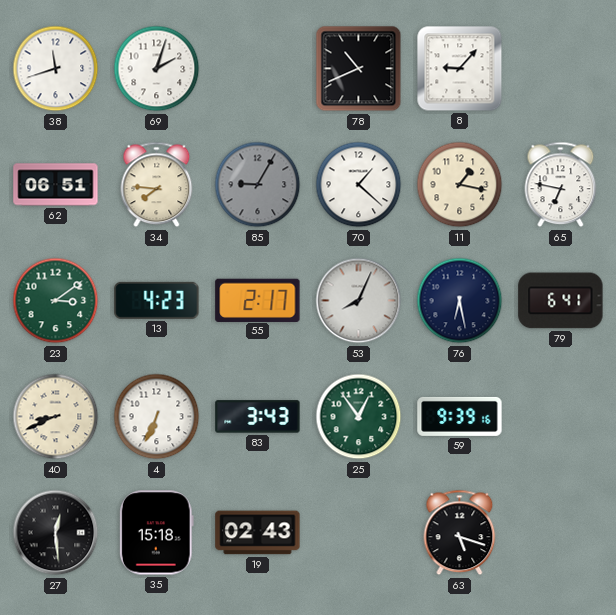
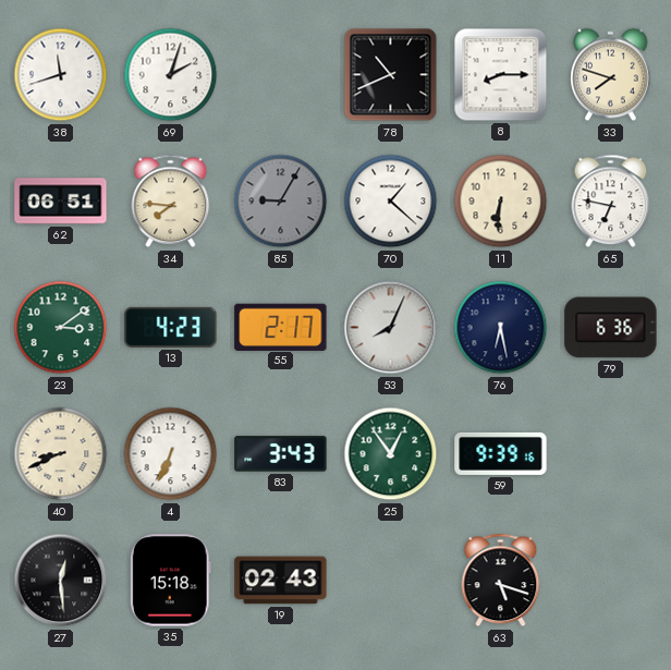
8: 9:07 -> 8:15
33: none -> 7:48
11: 1:17 -> 6:31
79: 6:41 -> 6:36
